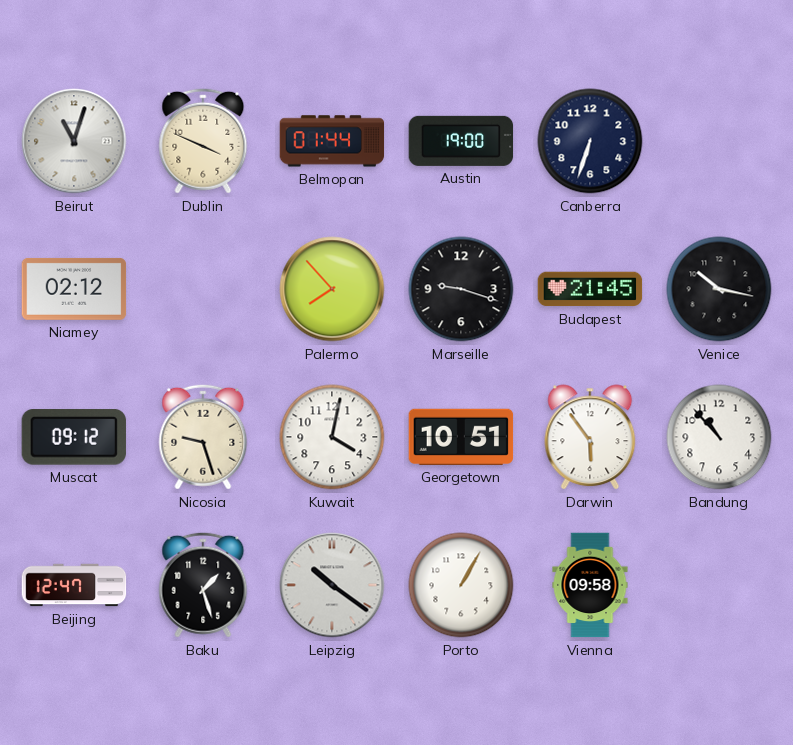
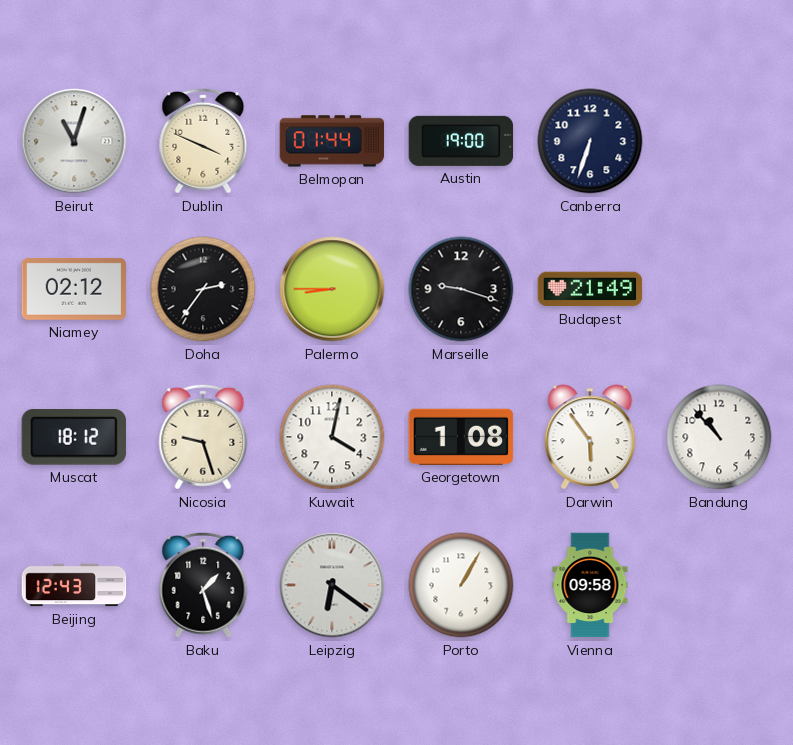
Doha: none -> 2:36
Palermo: 7:53 -> 8:45
Budapest: 21:45 -> 21:49
Venice: 10:17 -> none
Muscat: 09:12 -> 18:12
Georgetown: 10:51 -> 1:08
Beijing: 12:47 -> 12:43
Leipzig: 10:21 -> 6:21
